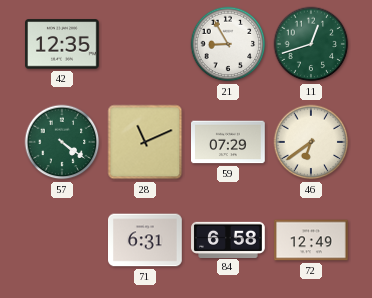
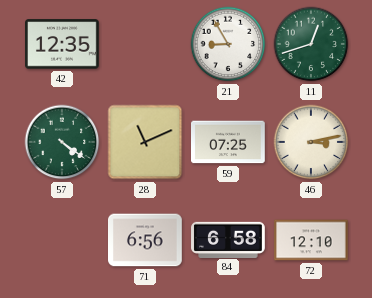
59: 07:29 -> 07:25
46: 6:39 -> 3:13
71: 6:31 -> 6:56
72: 12:49 -> 12:10
